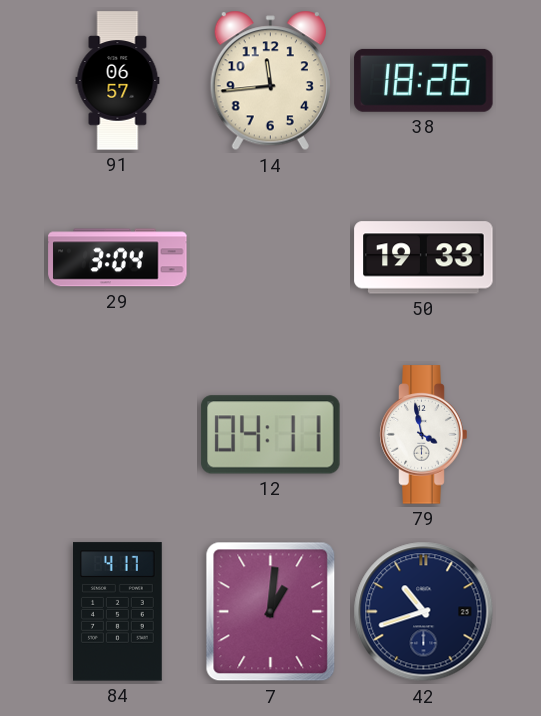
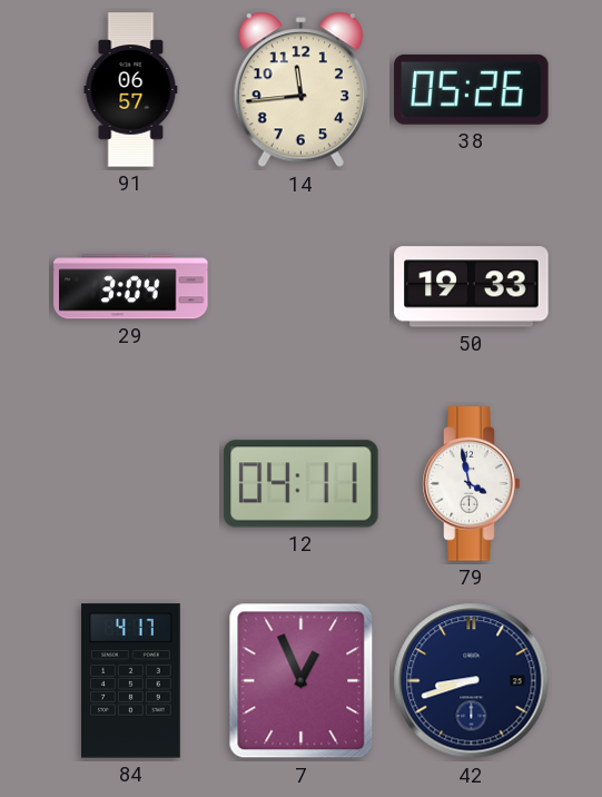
38: 18:26 -> 05:26
7: 1:01 -> 12:56
42: 10:42 -> 8:42
